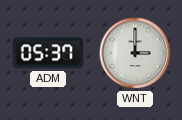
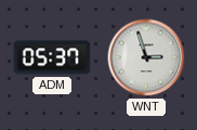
WNT: 3:00 -> 2:57
